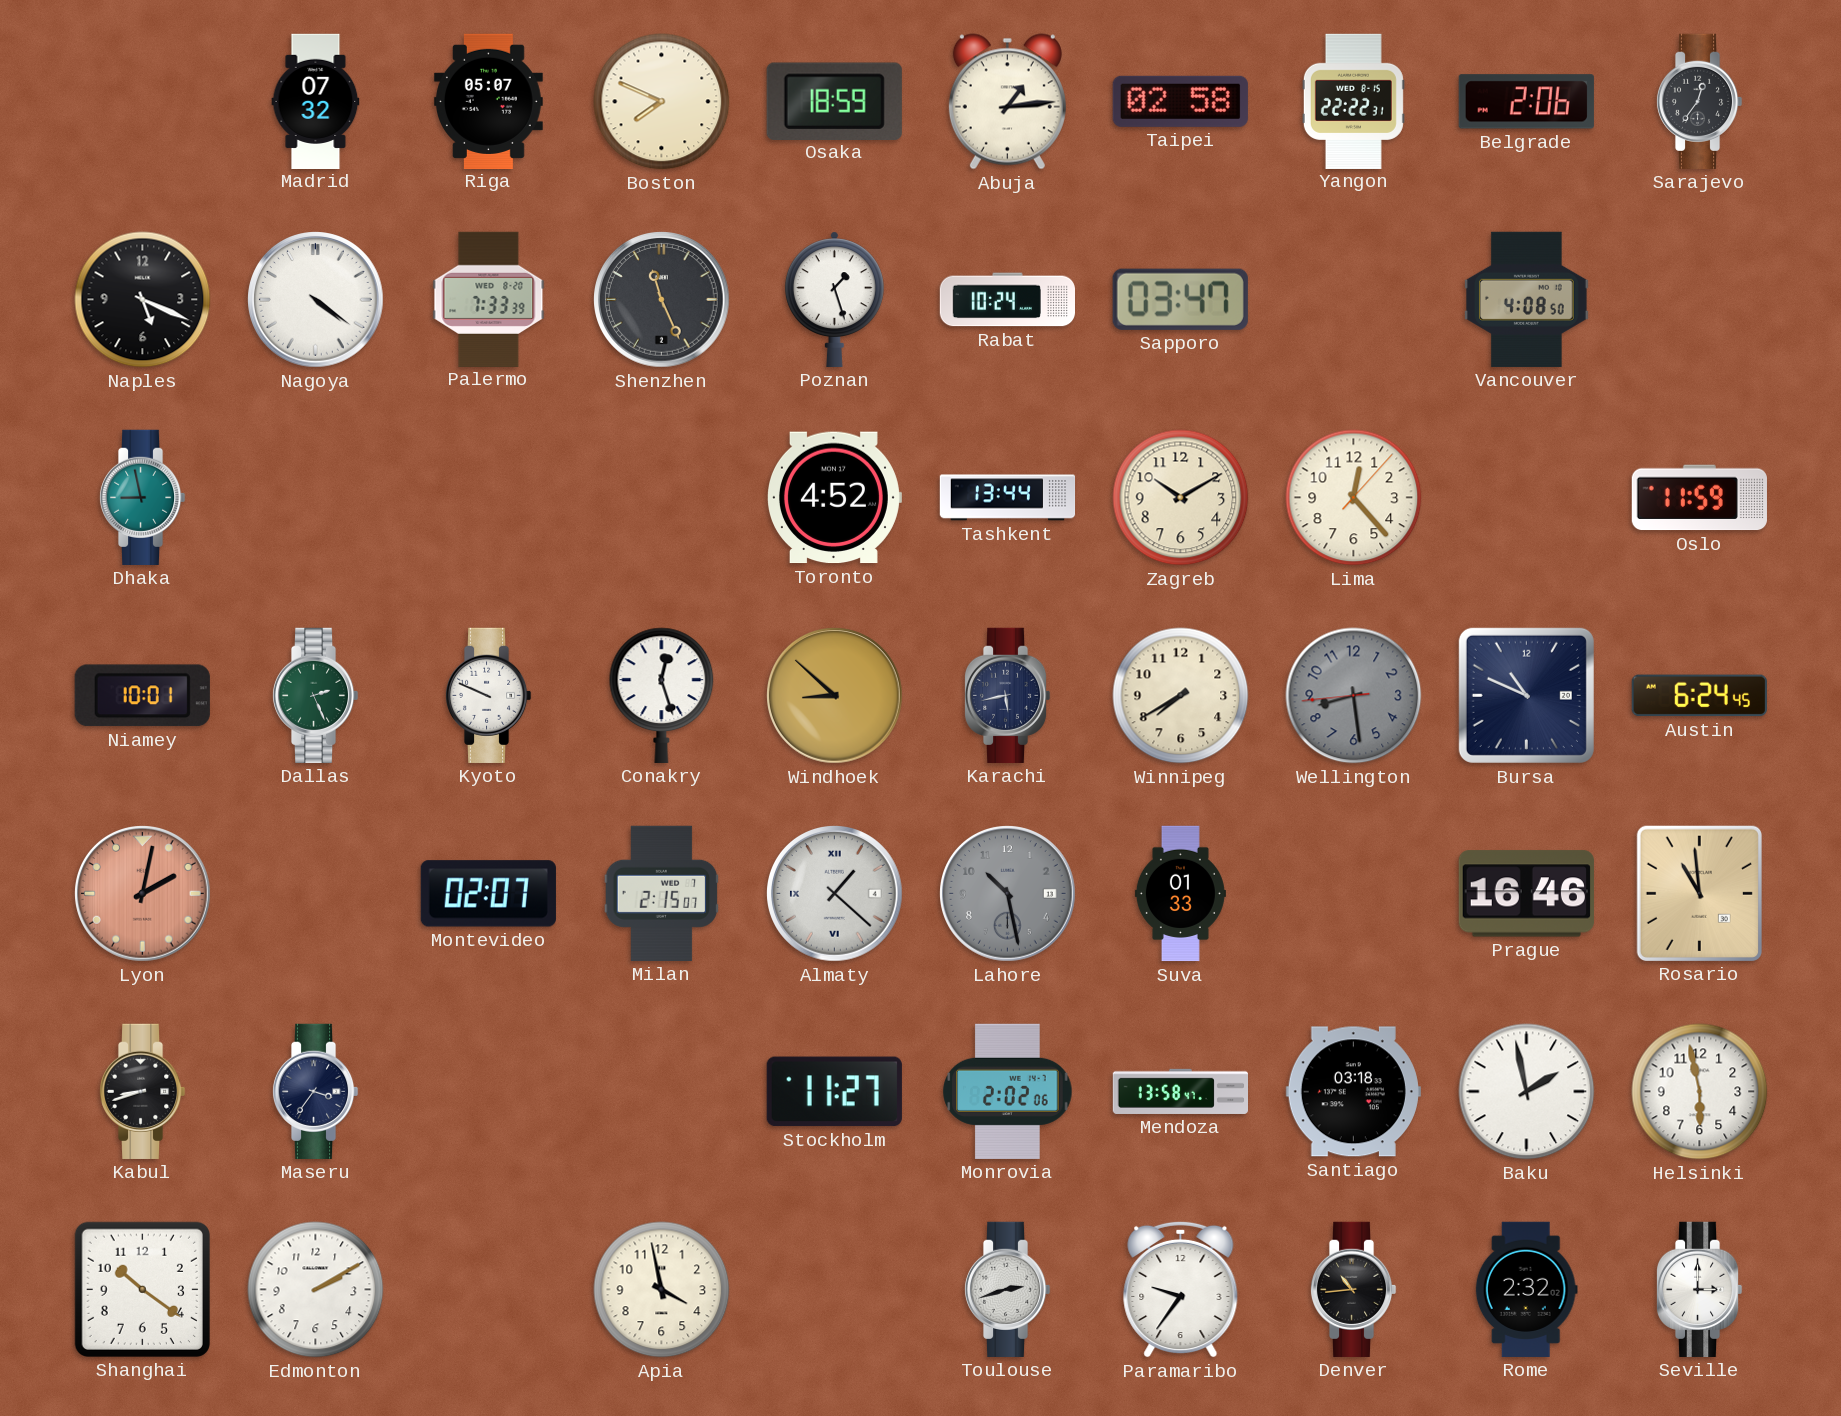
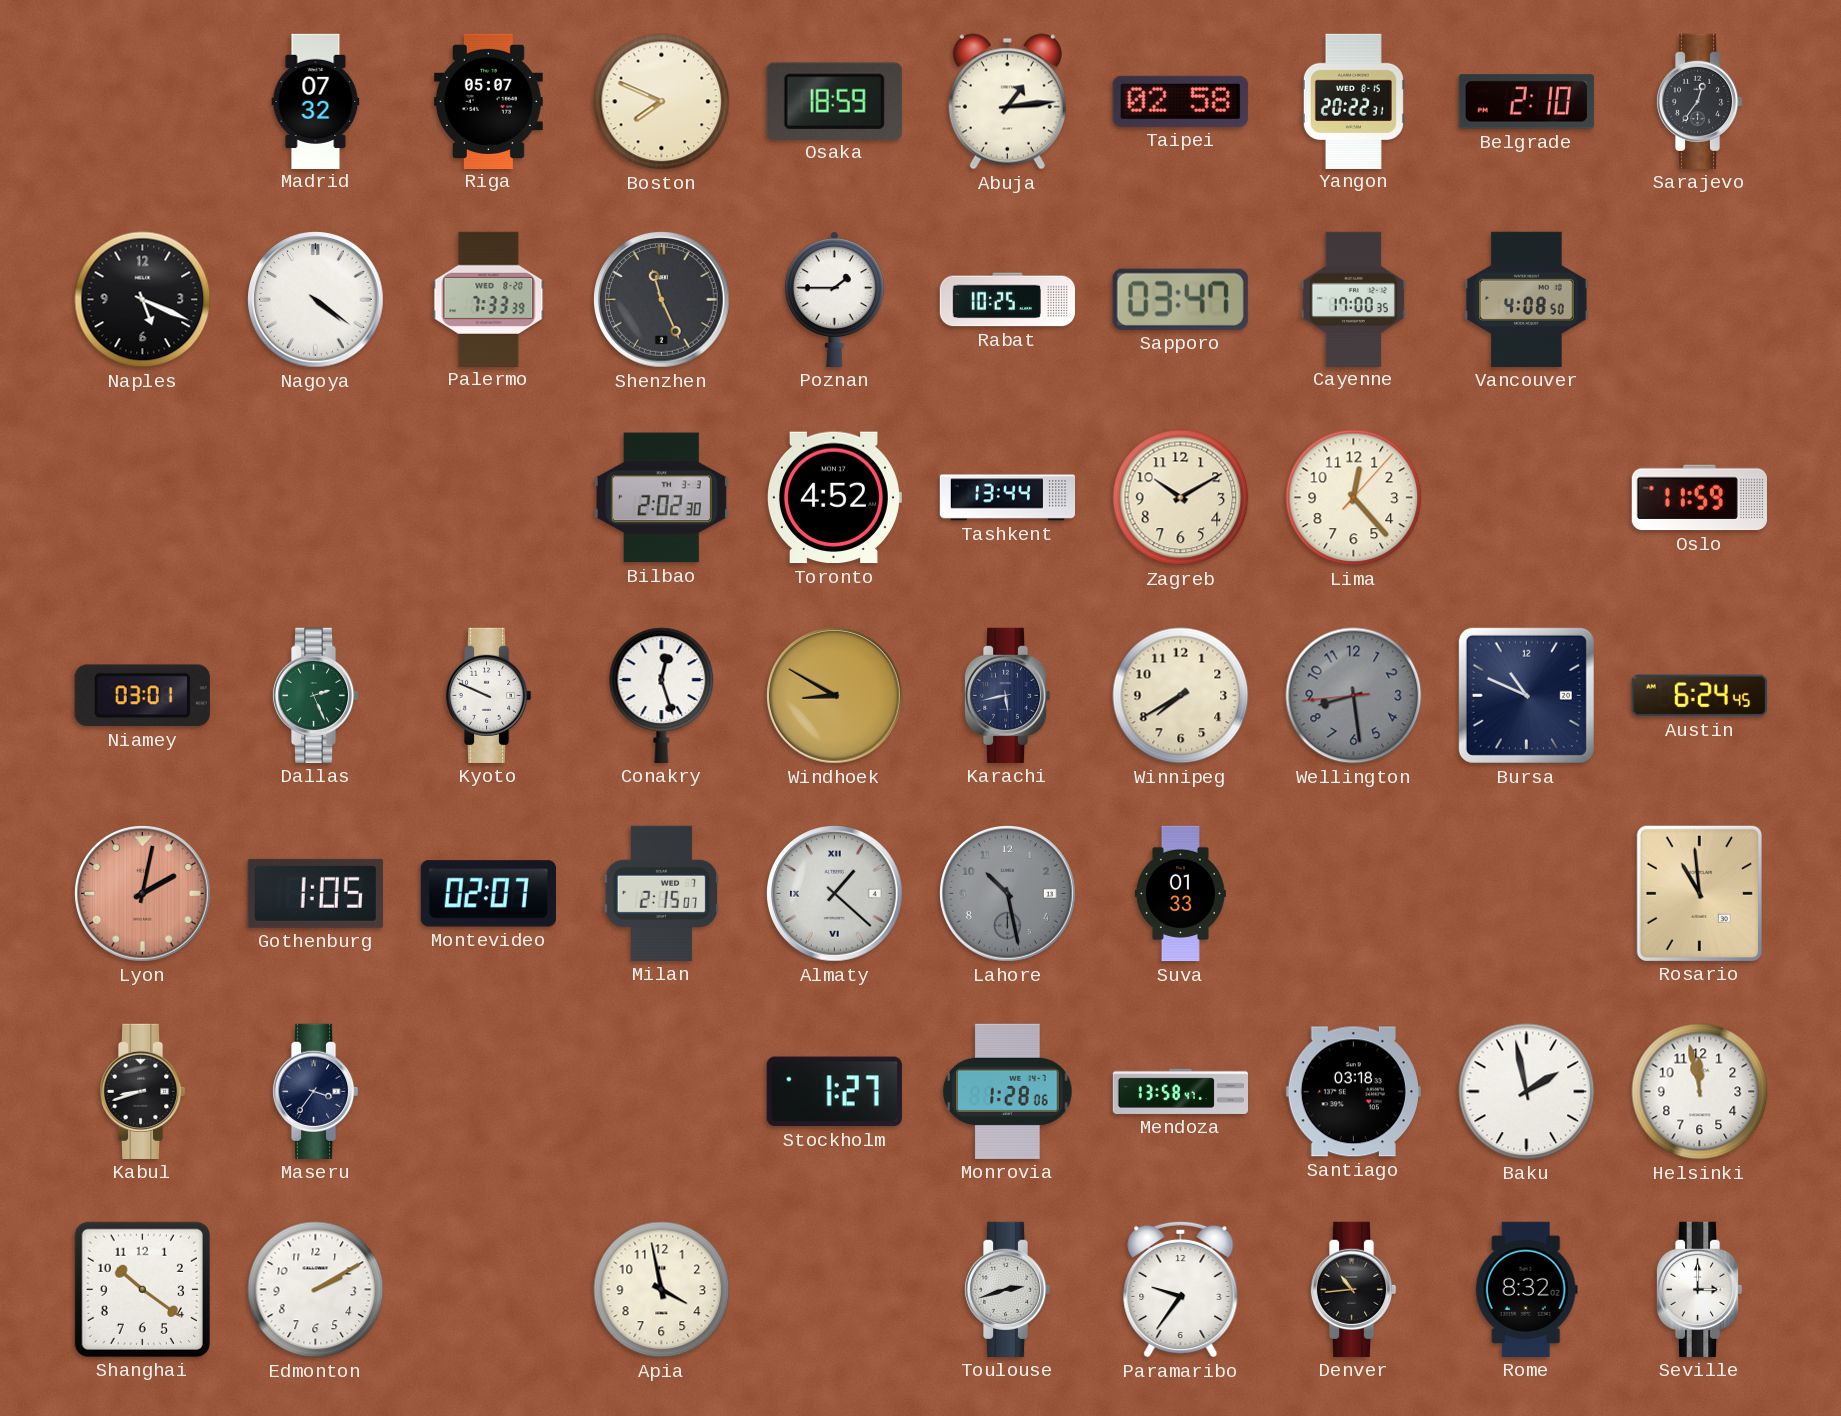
Yangon: 22:22 -> 20:22
Belgrade: 2:06 -> 2:10
Poznan: 1:27 -> 1:45
Rabat: 10:24 -> 10:25
Cayenne: none -> 17:00
Dhaka: 8:58 -> none
Bilbao: none -> 2:02
Niamey: 10:01 -> 03:01
Windhoek: 8:52 -> 8:50
Gothenburg: none -> 1:05
Prague: 16:46 -> none
Stockholm: 11:27 -> 1:27
Monrovia: 2:02 -> 1:28
Helsinki: 5:58 -> 11:58
Rome: 2:32 -> 8:32
